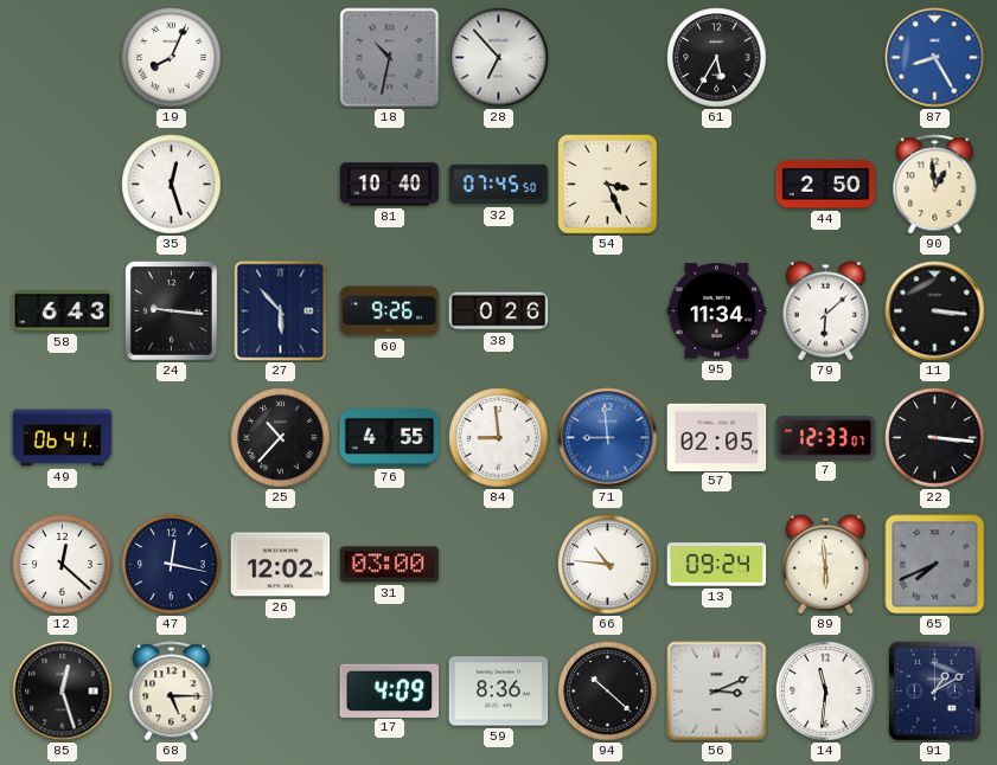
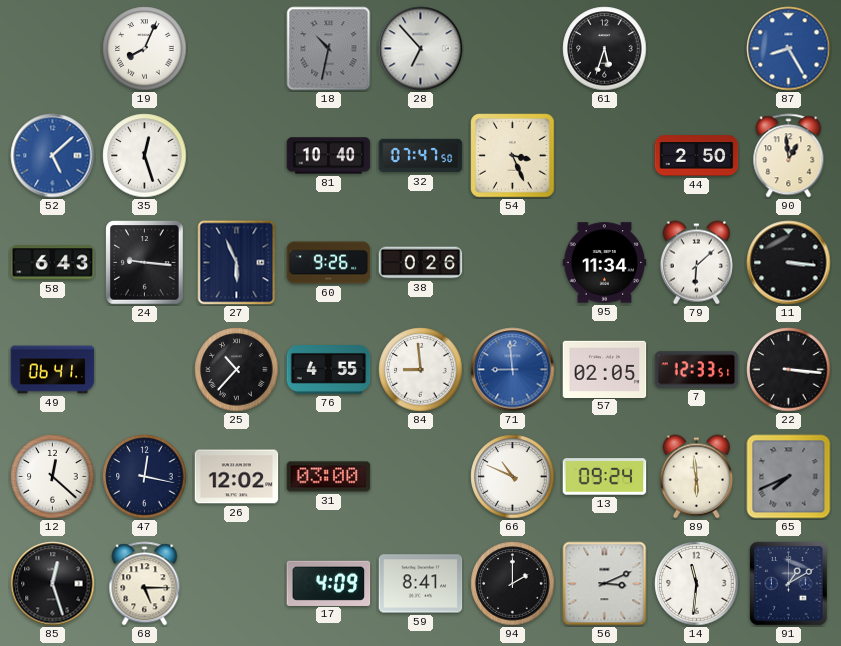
61: 5:35 -> 5:33
52: none -> 5:08
32: 07:45 -> 07:47
27: 5:53 -> 5:56
7: 12:33:07 -> 12:33:51
66: 10:46 -> 10:49
59: 8:36 -> 8:41
94: 10:22 -> 2:00
